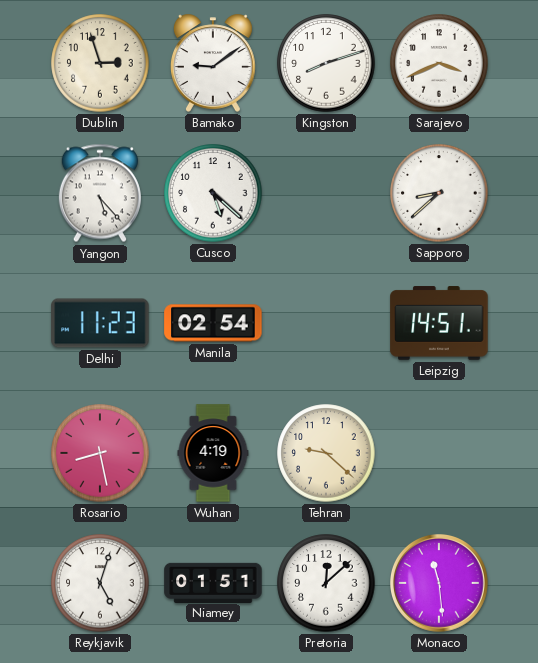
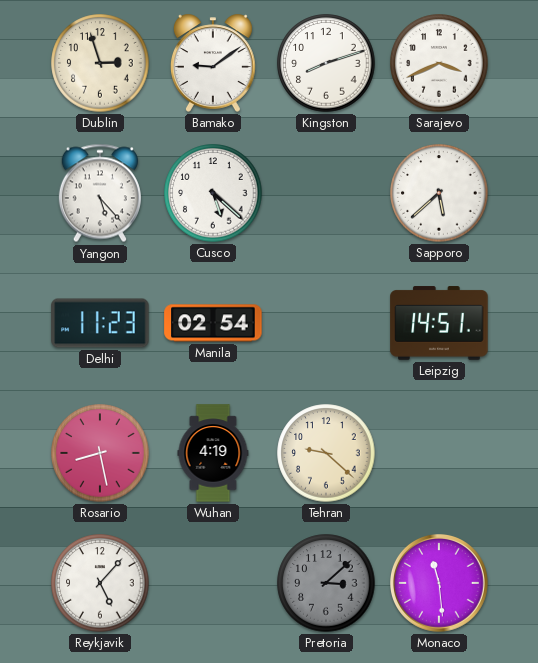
Sapporo: 8:38 -> 5:38
Reykjavik: 5:03 -> 5:07
Niamey: 01:51 -> none
Pretoria: 12:08 -> 3:08
Pretoria dial: white -> grey
